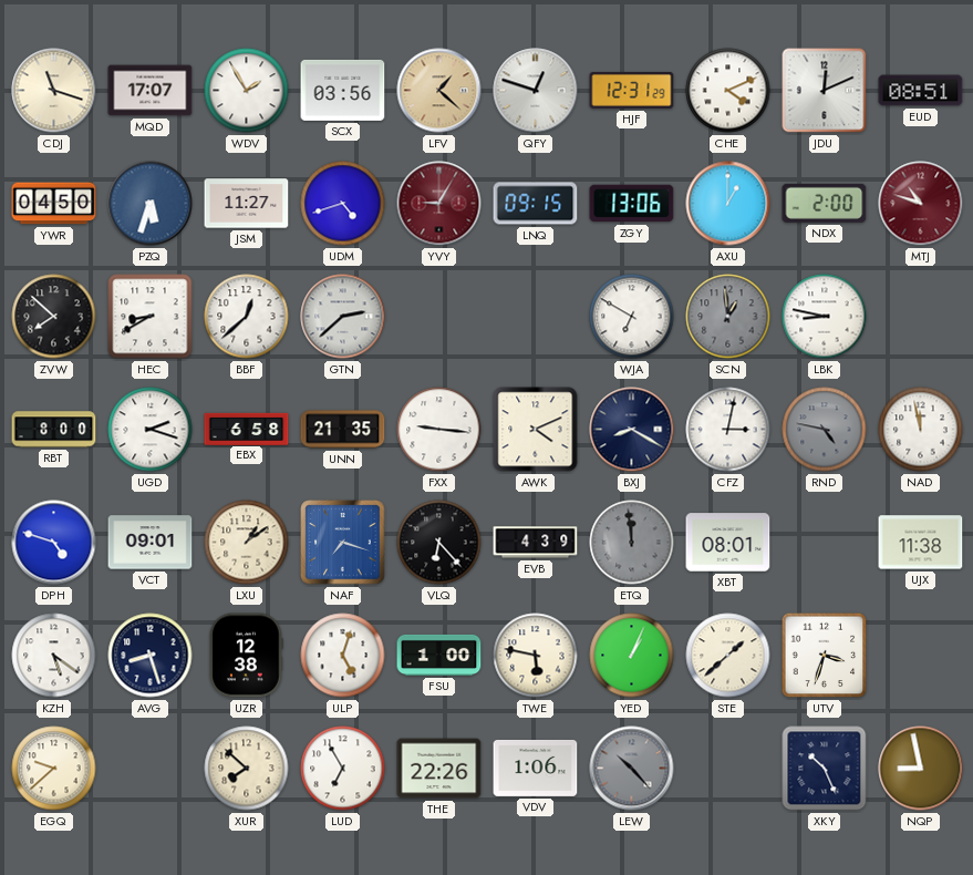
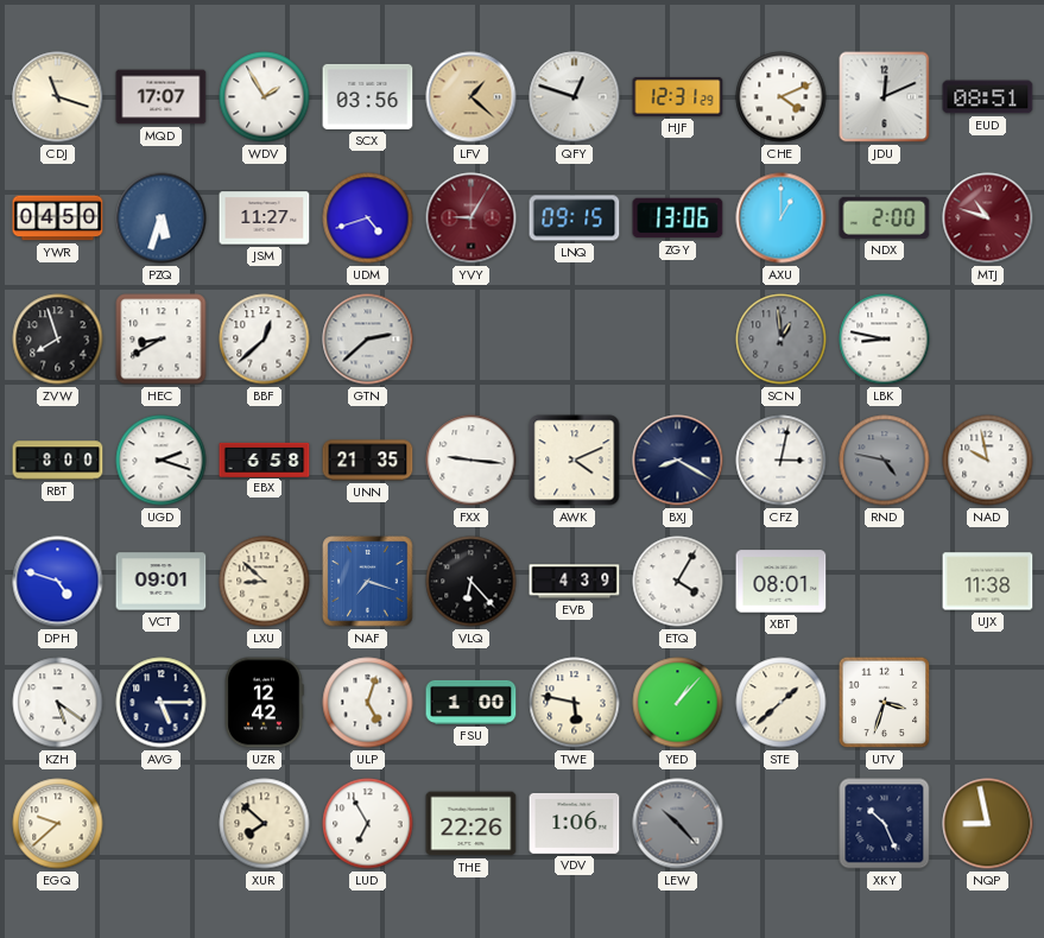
ZVW: 7:52 -> 7:57
WJA: 6:50 -> none
NAD: 11:58 -> 9:58
LXU: 1:09 -> 8:52
ETQ: 11:59 -> 4:05
ETQ dial: grey -> white
AVG: 8:27 -> 5:15
UZR: 12:38 -> 12:42
YED: 1:04 -> 1:07
